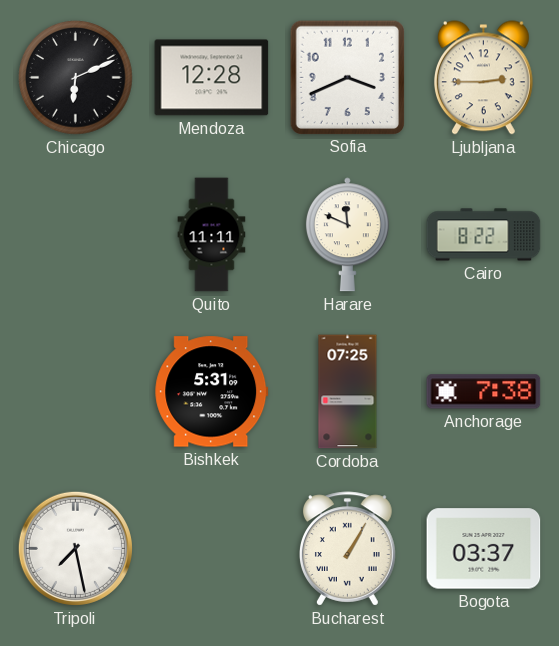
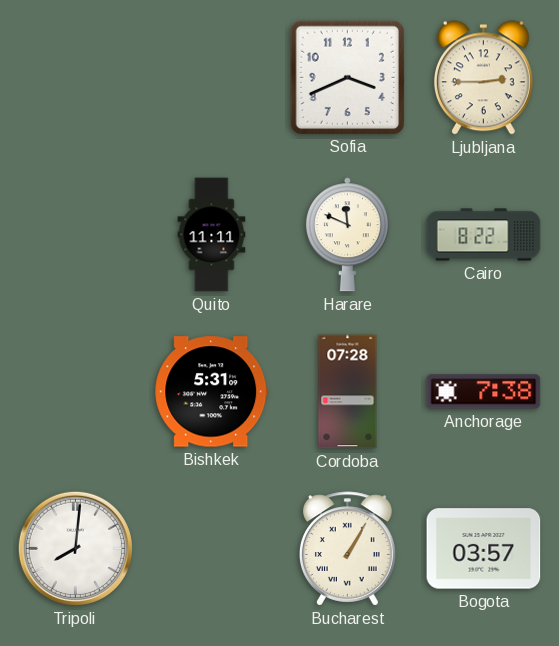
Chicago: 6:11 -> none
Mendoza: 12:28 -> none
Cordoba: 07:25 -> 07:28
Tripoli: 7:28 -> 8:01
Bogota: 03:37 -> 03:57
